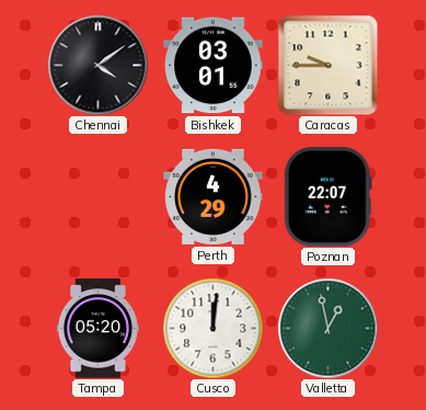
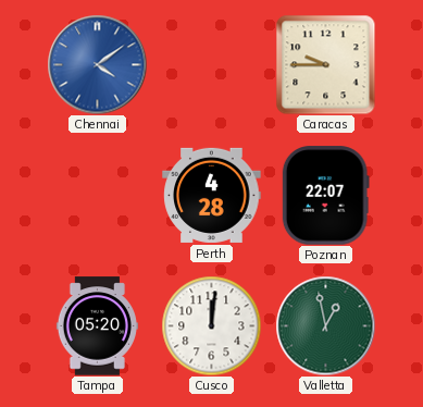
Chennai dial: black -> blue
Bishkek: 03:01 -> none
Perth: 4:29 -> 4:28
